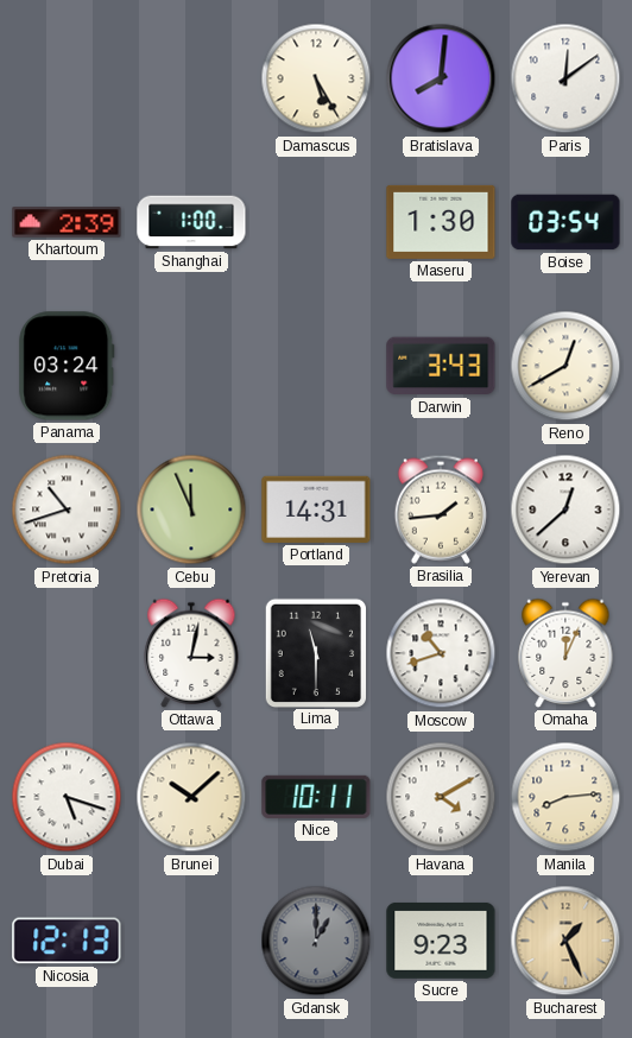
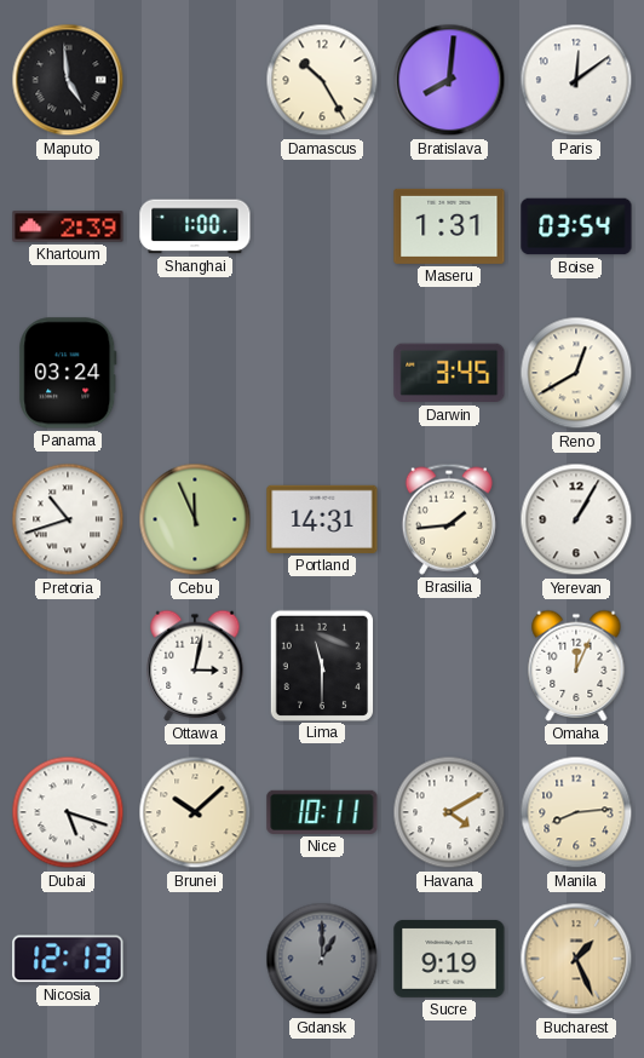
Maputo: none -> 4:59
Damascus: 5:25 -> 10:25
Maseru: 1:30 -> 1:31
Darwin: 3:43 -> 3:45
Yerevan: 12:38 -> 1:05
Moscow: 10:42 -> none
Sucre: 9:23 -> 9:19
